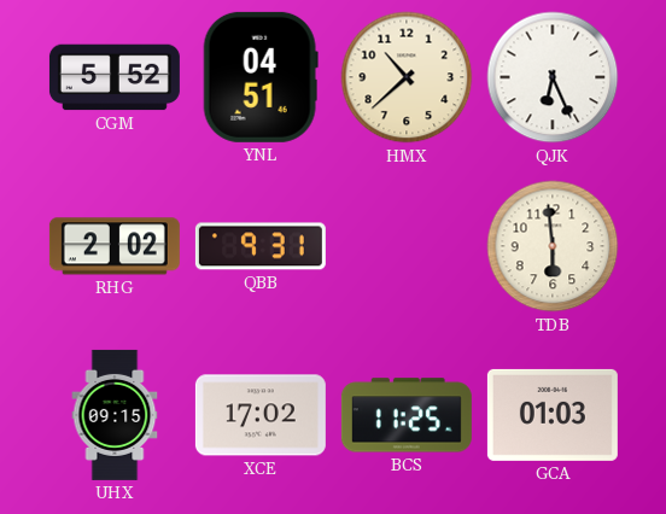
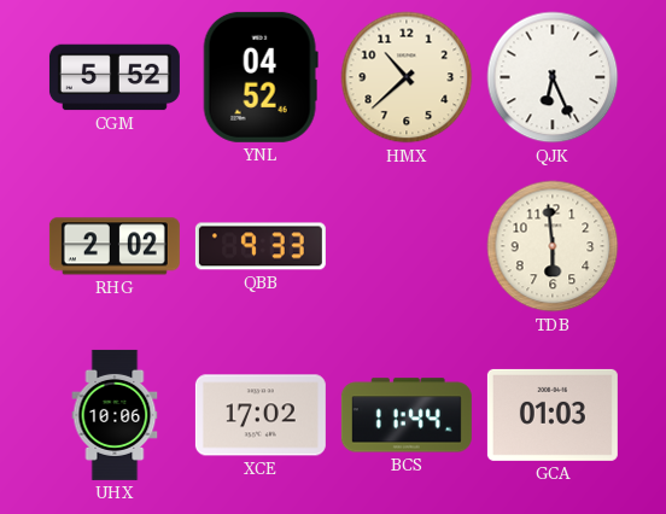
YNL: 04:51 -> 04:52
QBB: 9:31 -> 9:33
UHX: 09:15 -> 10:06
BCS: 11:25 -> 11:44
